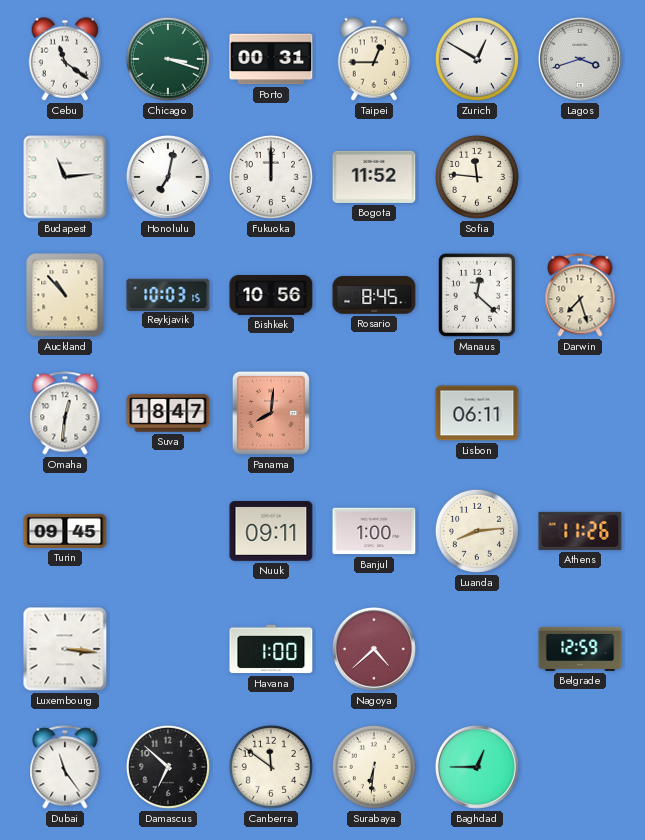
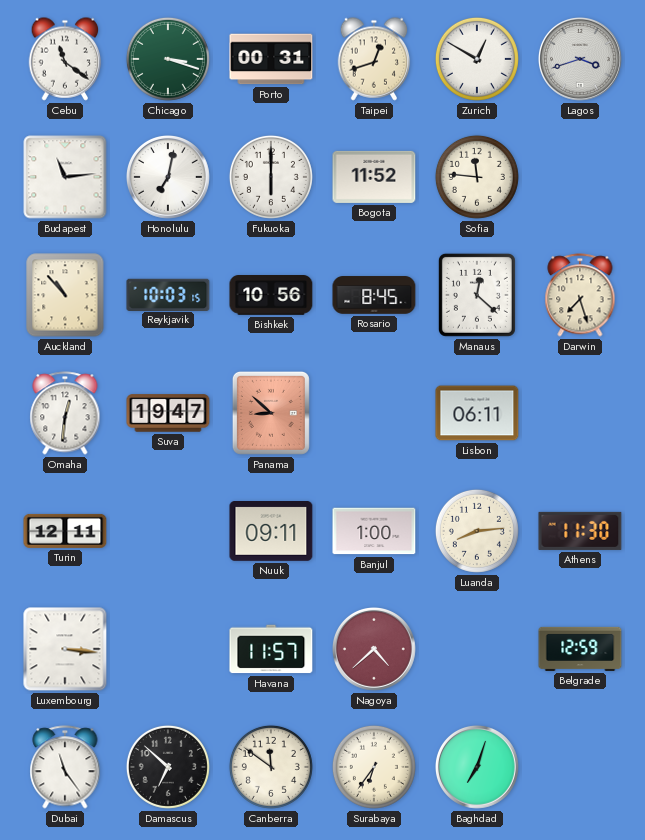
Taipei: 12:45 -> 12:42
Fukuoka: 12:00 -> 6:00
Suva: 18:47 -> 19:47
Panama: 8:01 -> 8:52
Turin: 09:45 -> 12:11
Athens: 11:26 -> 11:30
Havana: 1:00 -> 11:57
Surabaya: 6:31 -> 6:36
Baghdad: 12:45 -> 7:03
